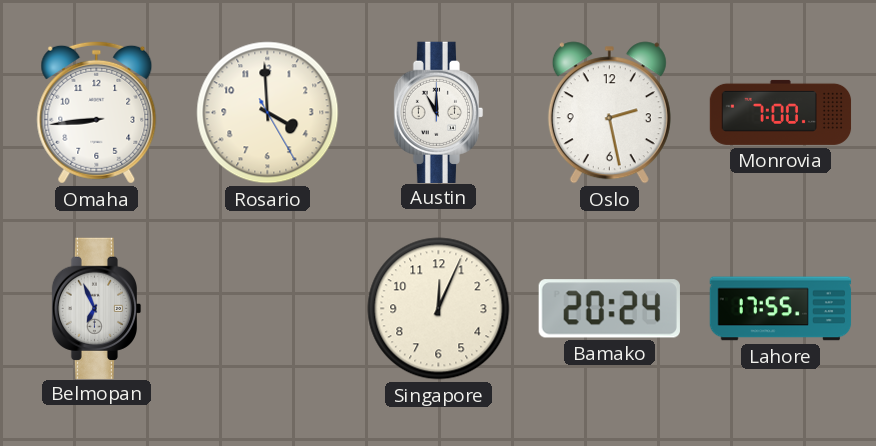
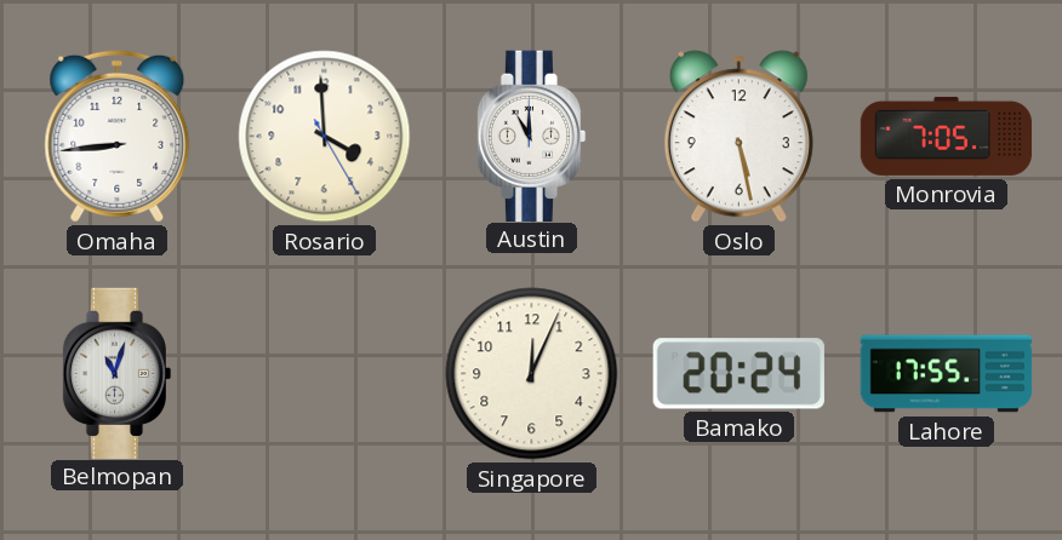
Oslo: 2:28 -> 5:28
Monrovia: 7:00 -> 7:05
Belmopan: 6:56 -> 11:03
